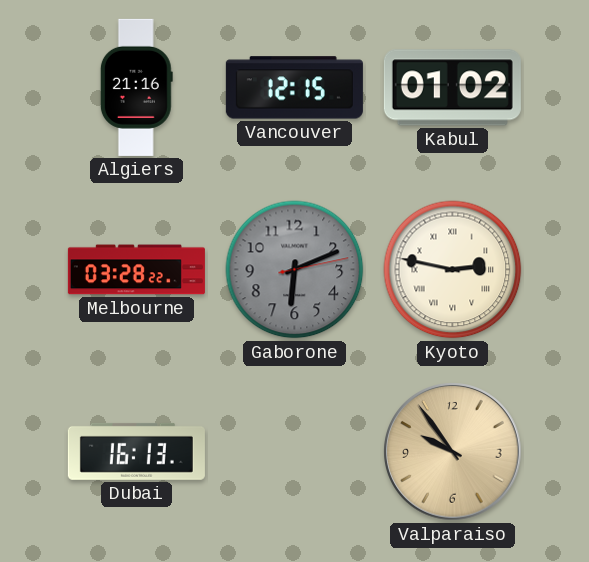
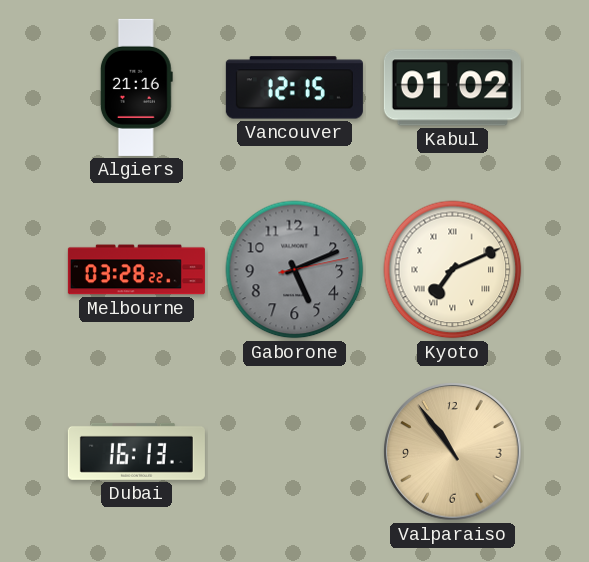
Gaborone: 6:11 -> 5:11
Kyoto: 2:47 -> 7:11
Valparaiso: 9:54 -> 10:54
